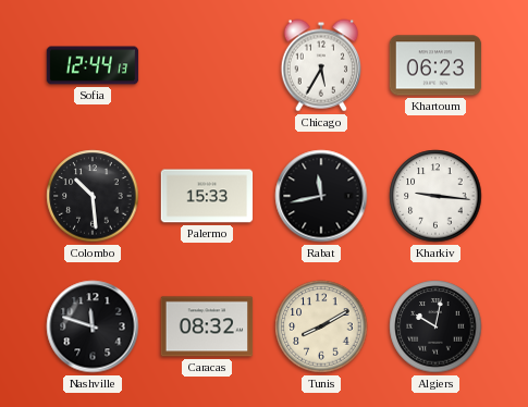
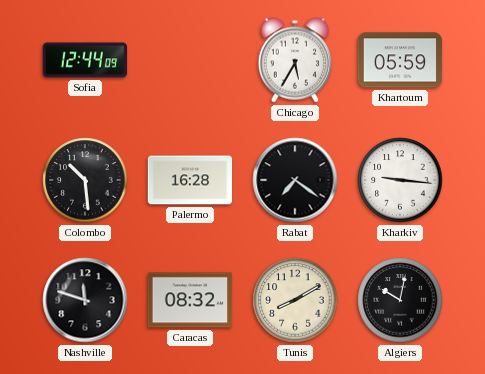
Sofia: 12:44:13 -> 12:44:09
Khartoum: 06:23 -> 05:59
Palermo: 15:33 -> 16:28
Rabat: 11:43 -> 7:21
